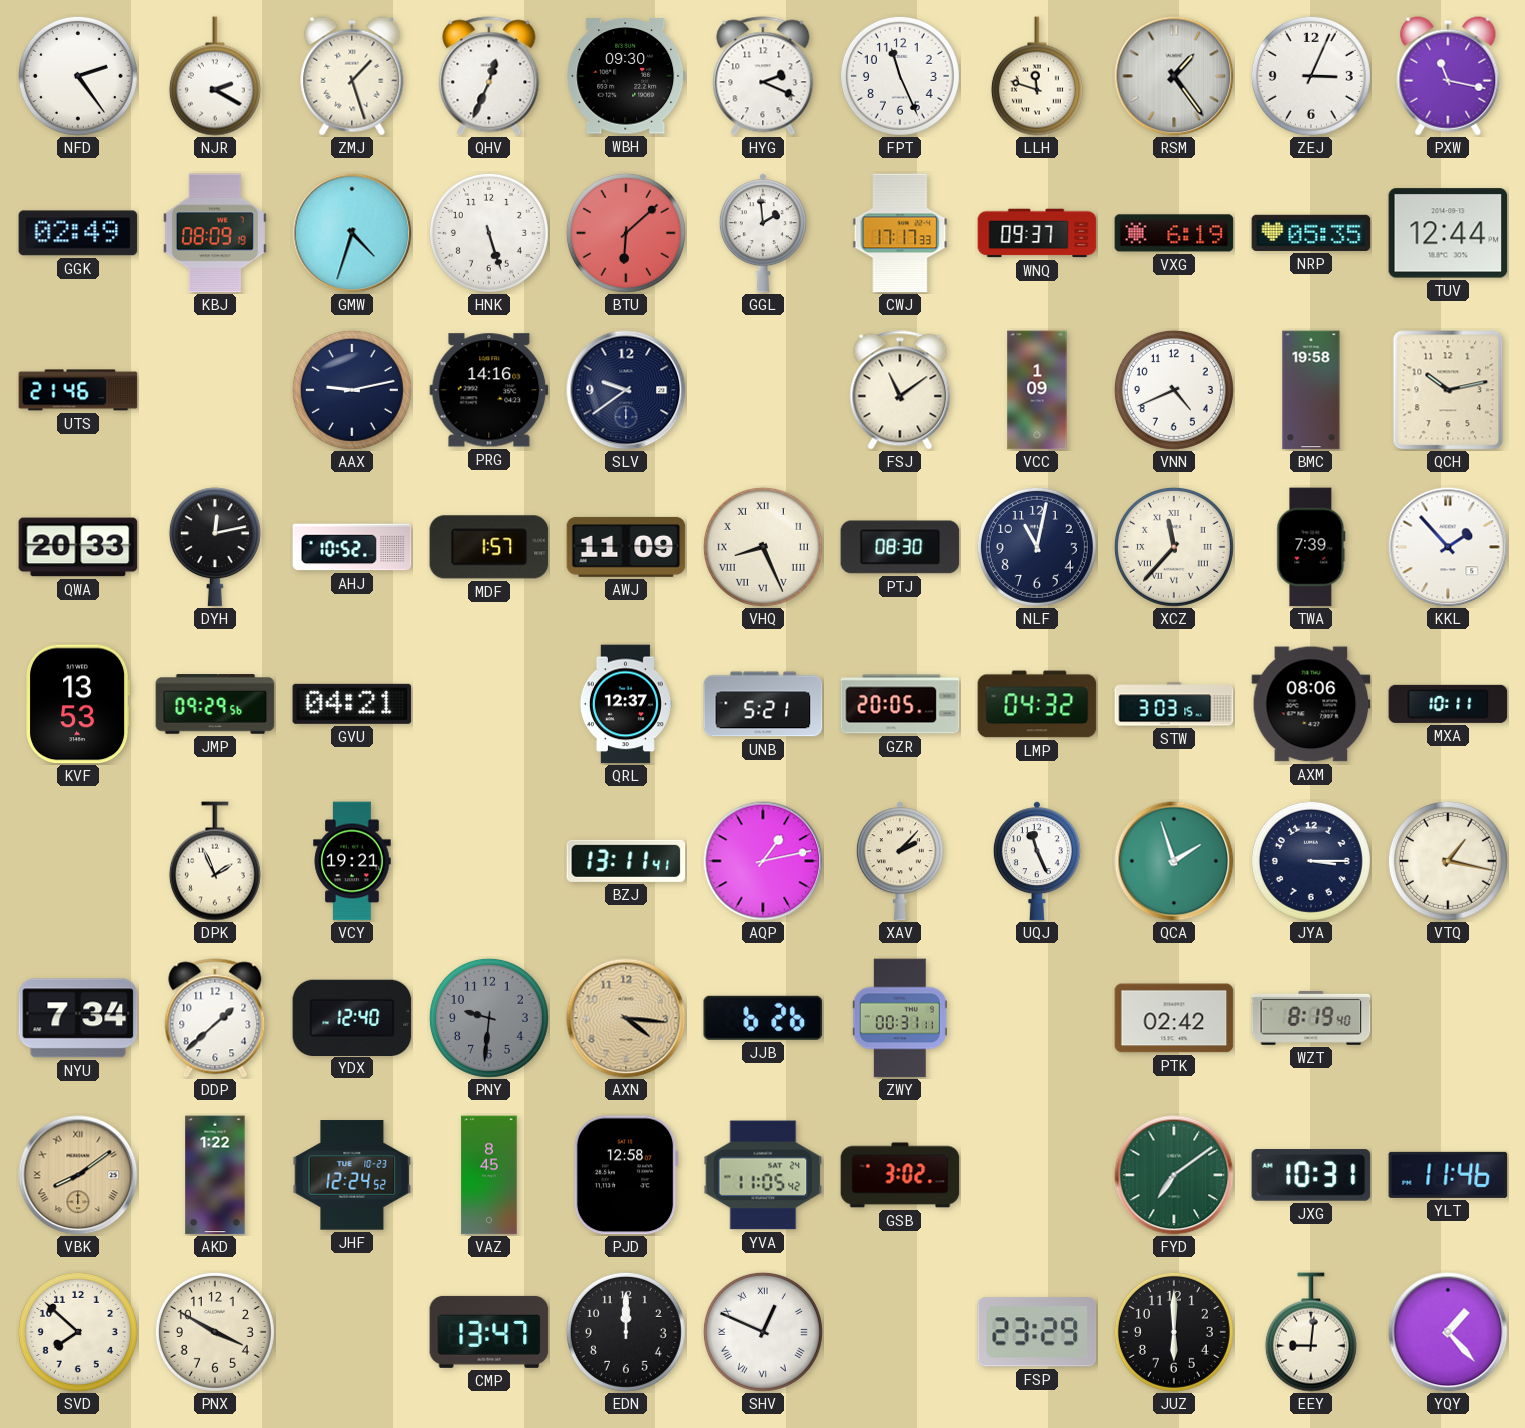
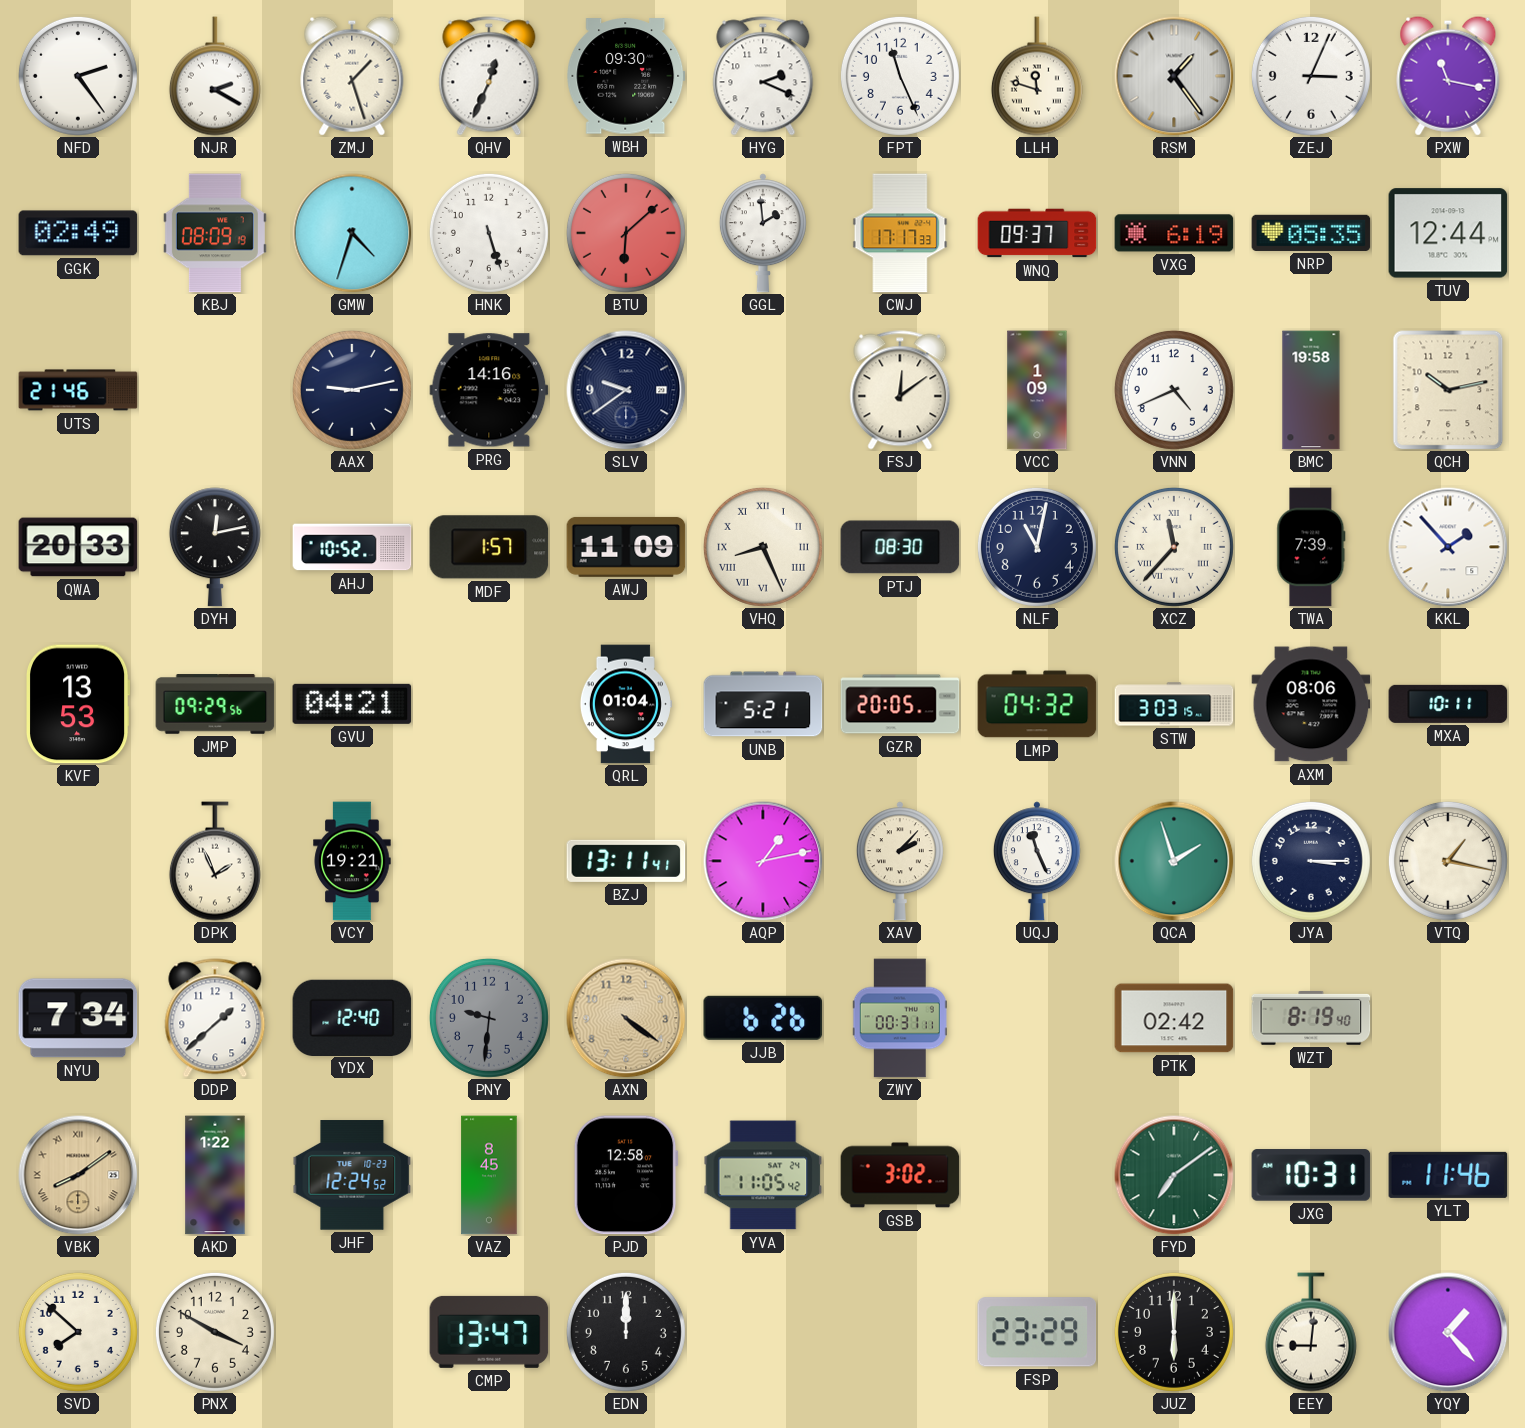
FSJ: 11:09 -> 12:09
QRL: 12:37 -> 01:04
AXN: 4:16 -> 4:21
SHV: 12:49 -> none
